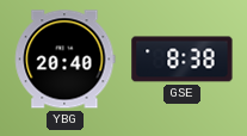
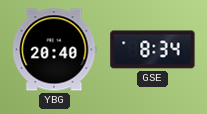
GSE: 8:38 -> 8:34
